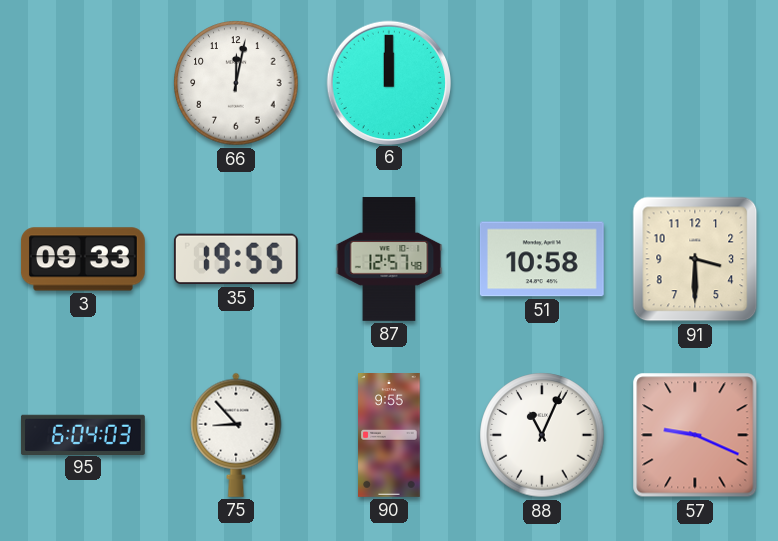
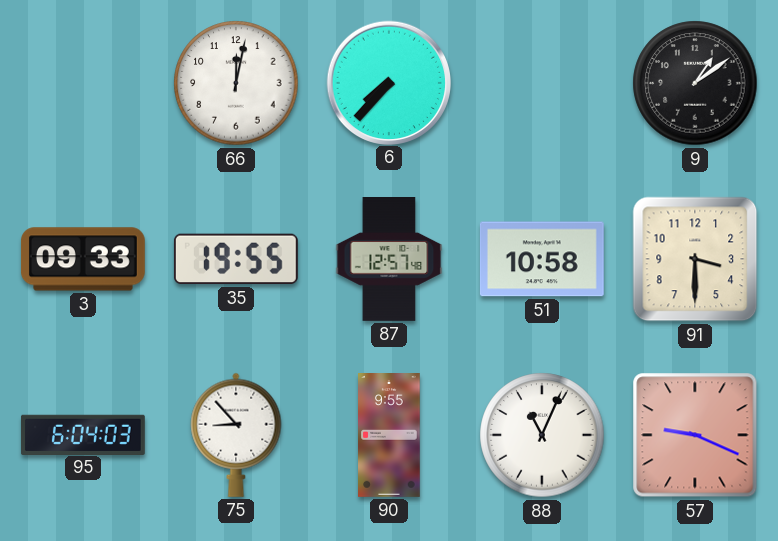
6: 12:00 -> 7:37
9: none -> 1:09
